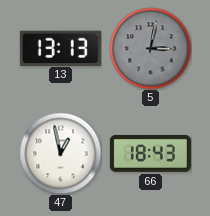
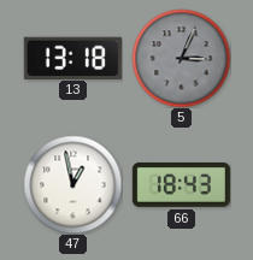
13: 13:13 -> 13:18
5: 3:02 -> 3:04
